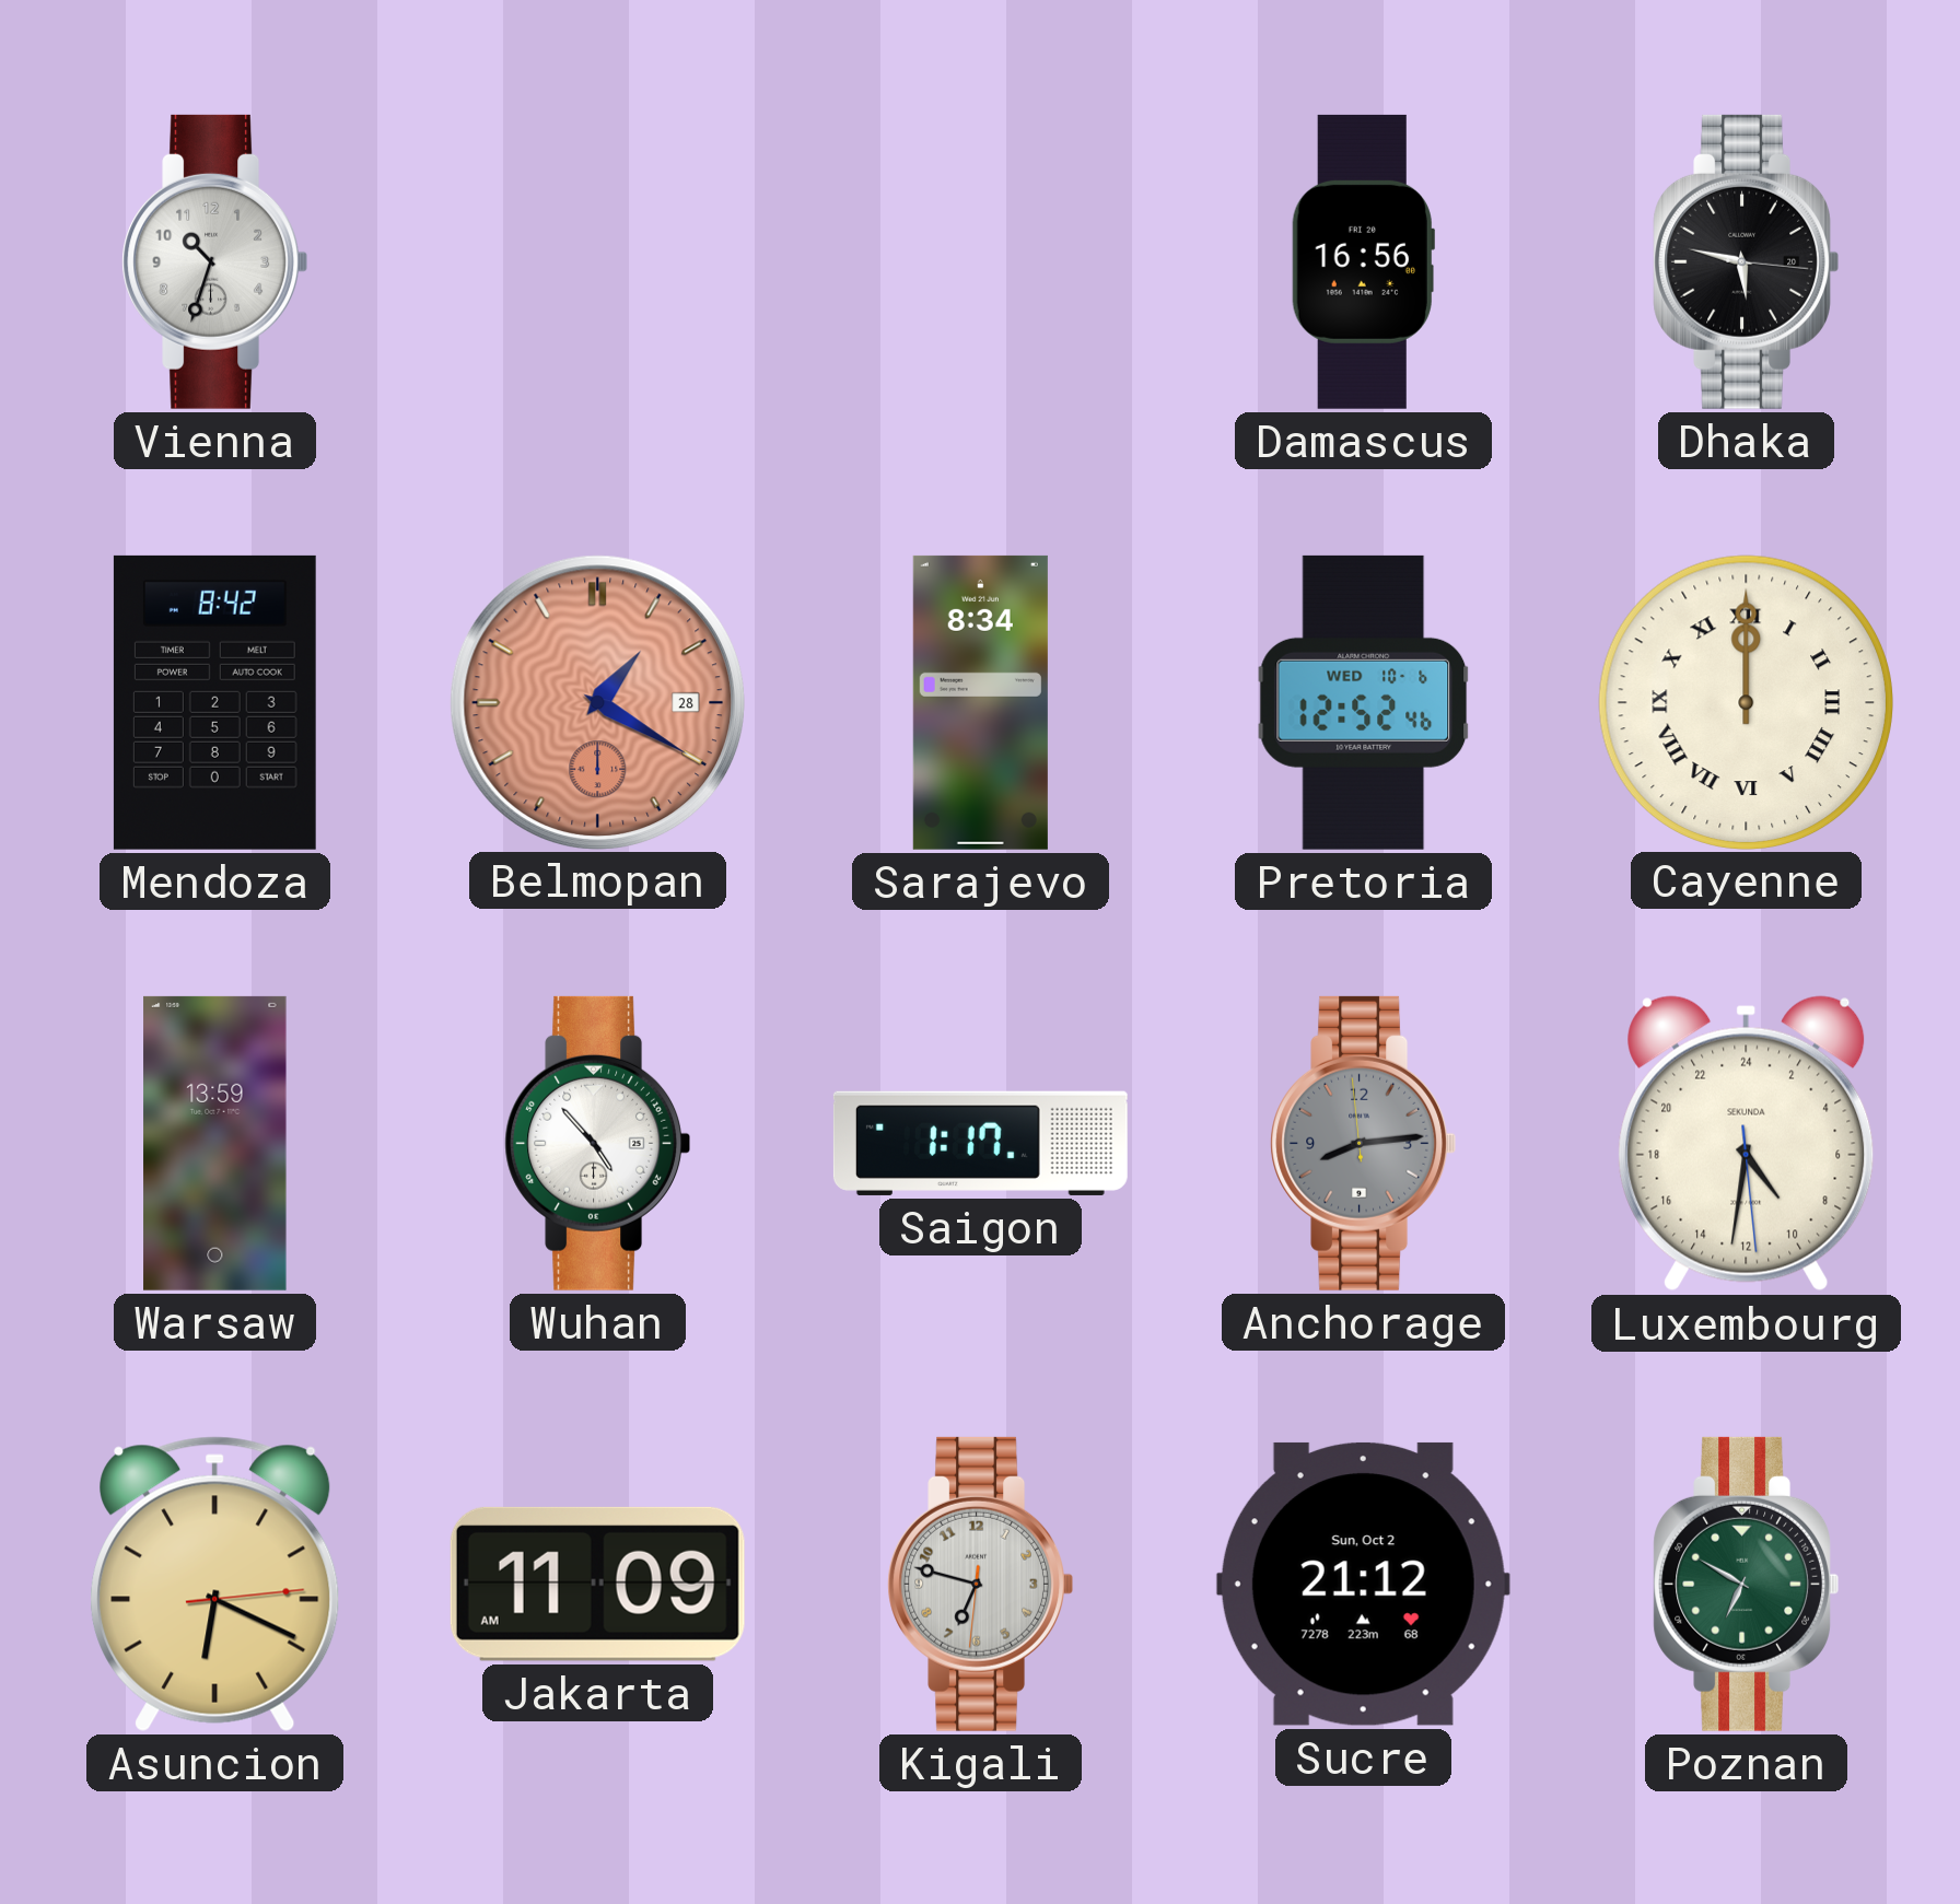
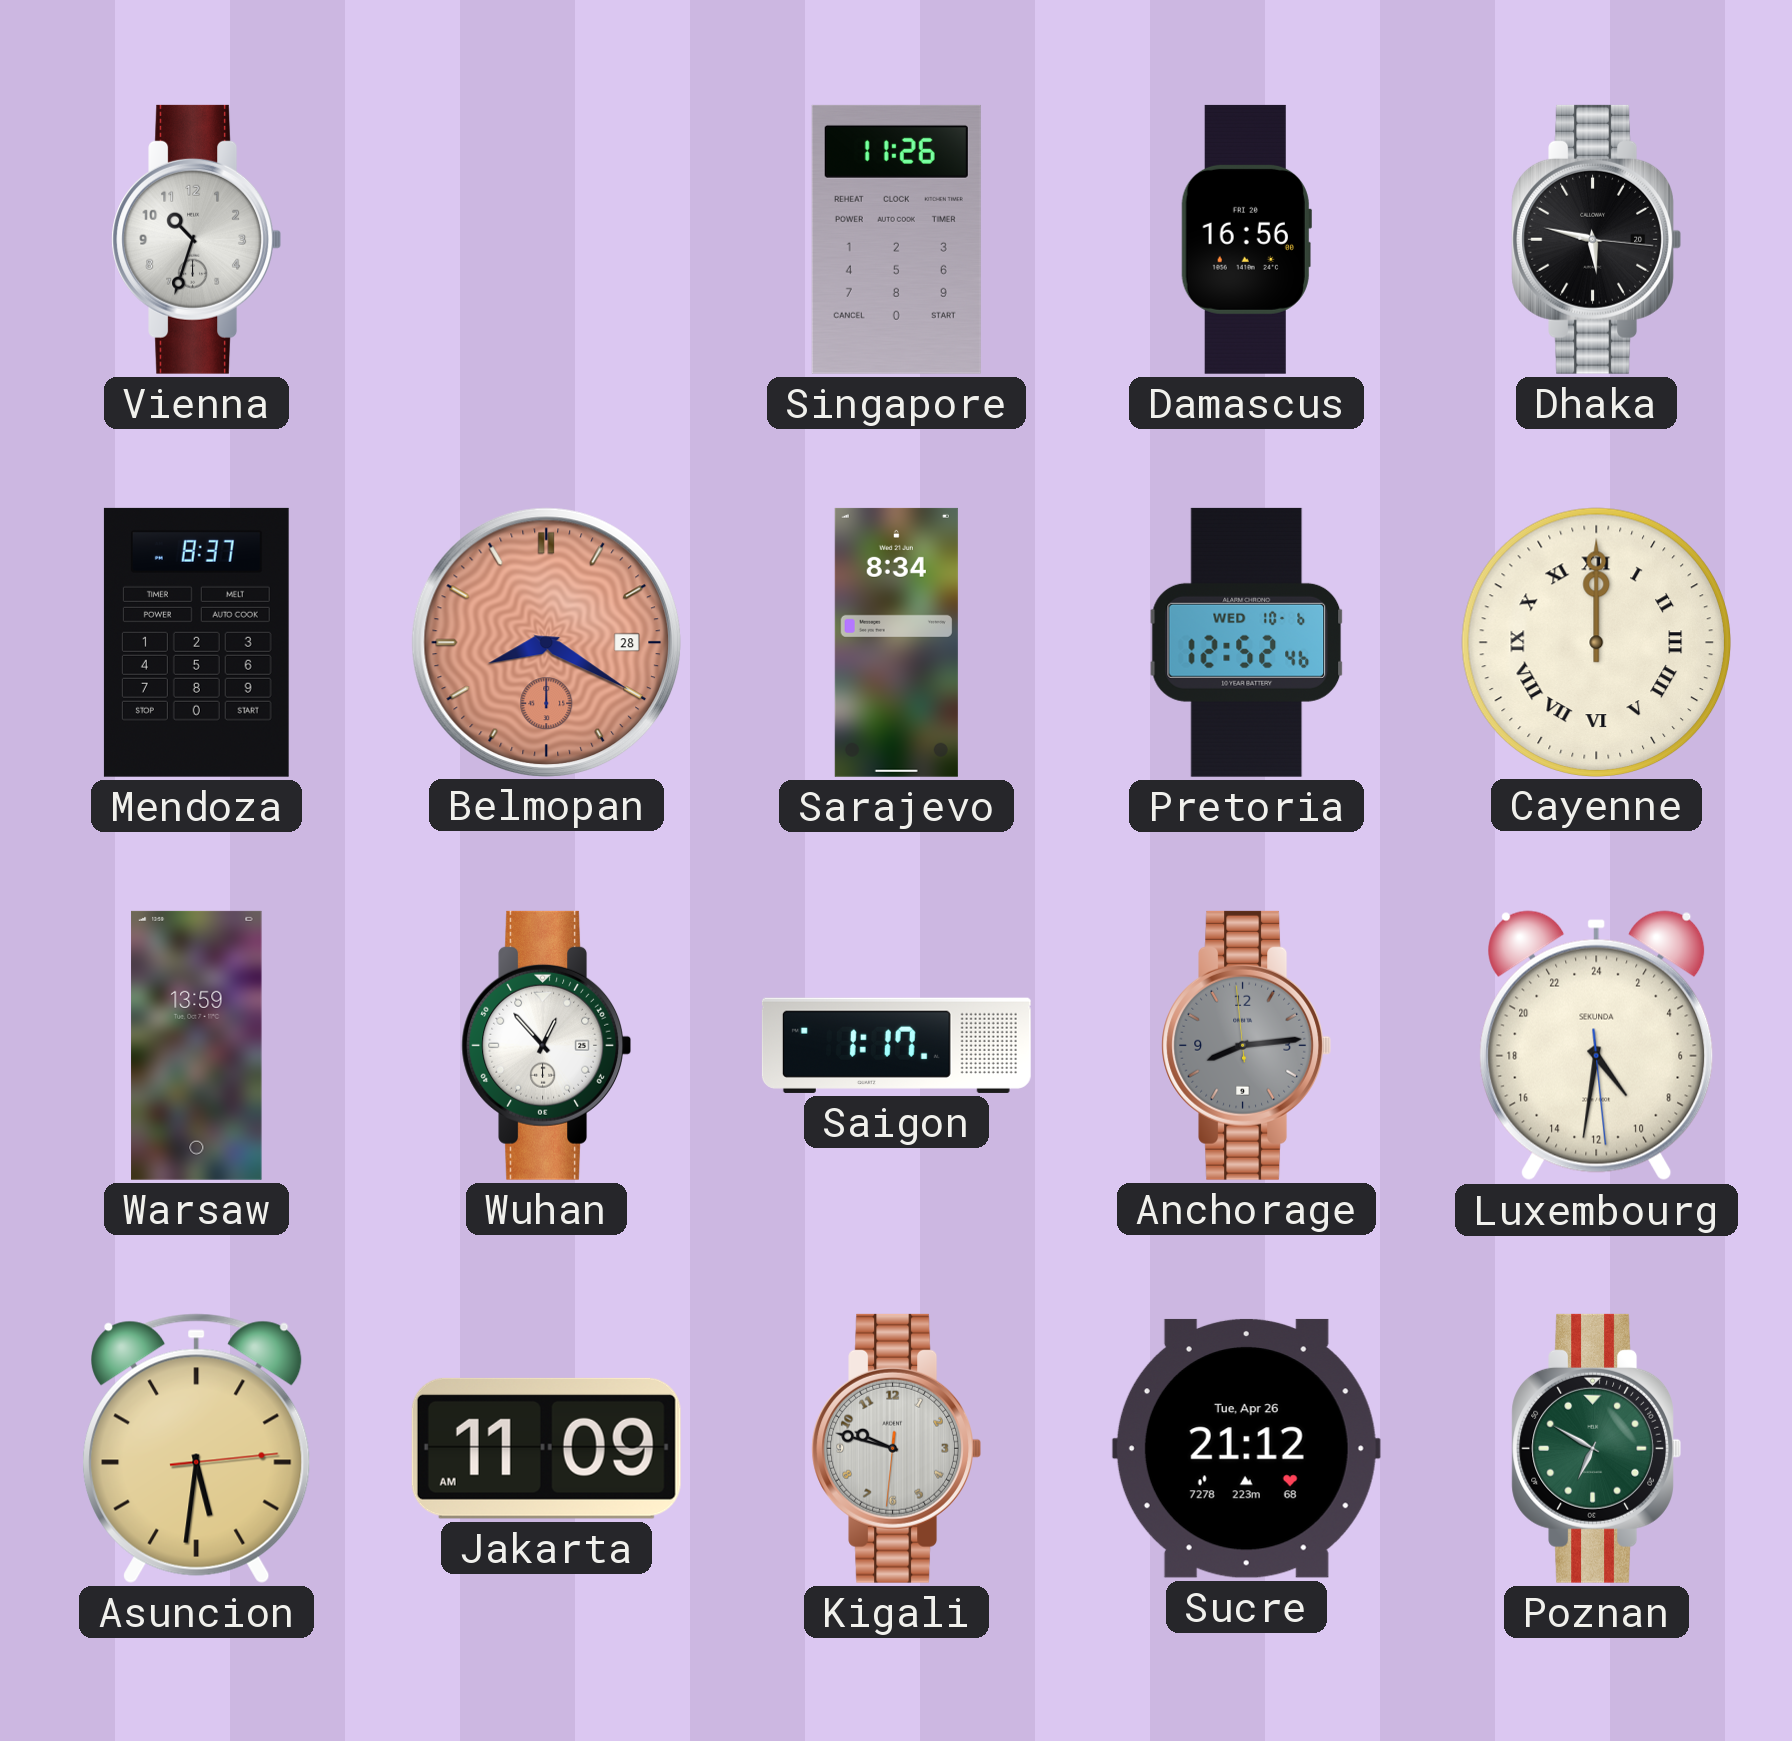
Singapore: none -> 11:26
Mendoza: 8:42 -> 8:37
Belmopan: 1:20 -> 8:20
Wuhan: 4:53 -> 12:53
Asuncion: 6:19 -> 5:31
Kigali: 6:47 -> 9:47
Sucre date: Sun, Oct 2 -> Tue, Apr 26
